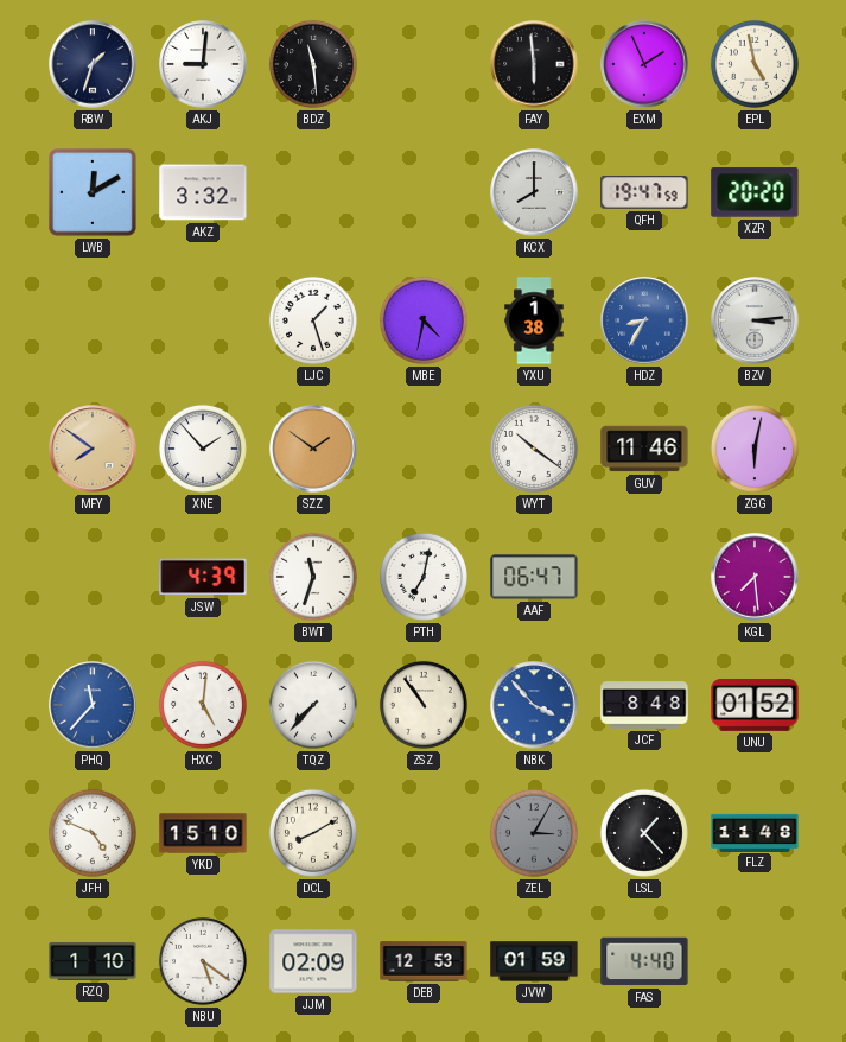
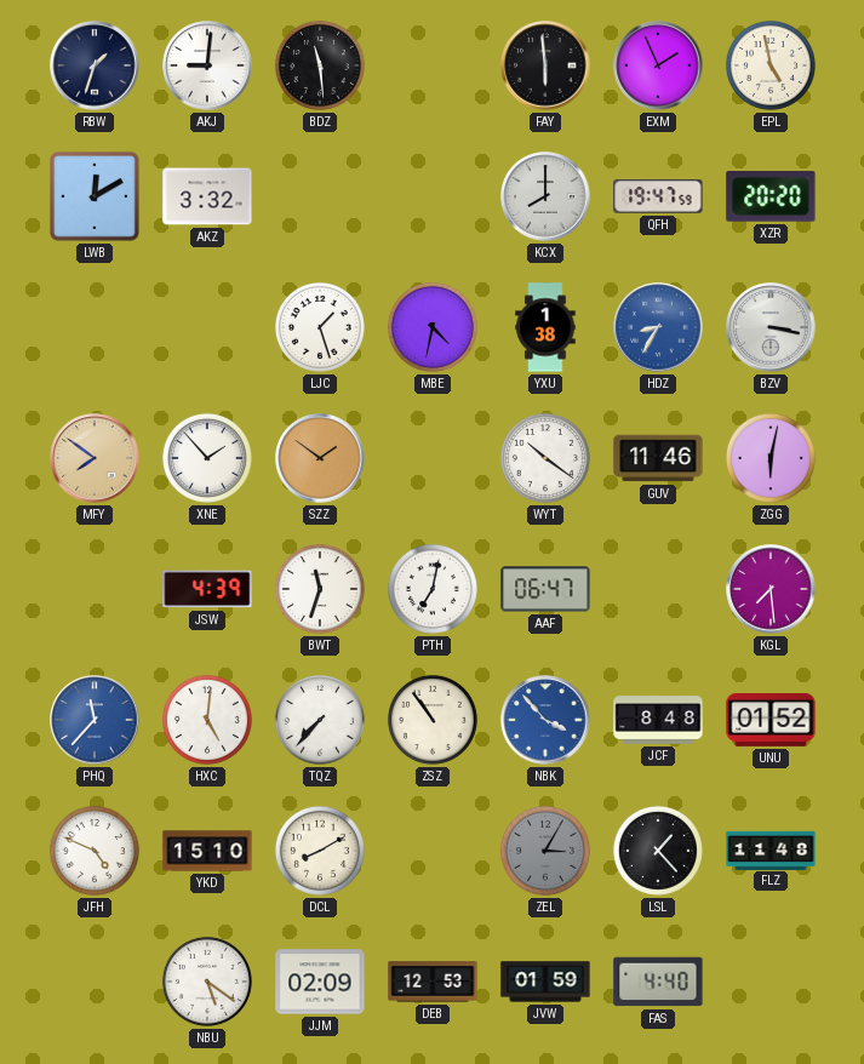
BZV: 3:14 -> 3:17
RZQ: 1:10 -> none
